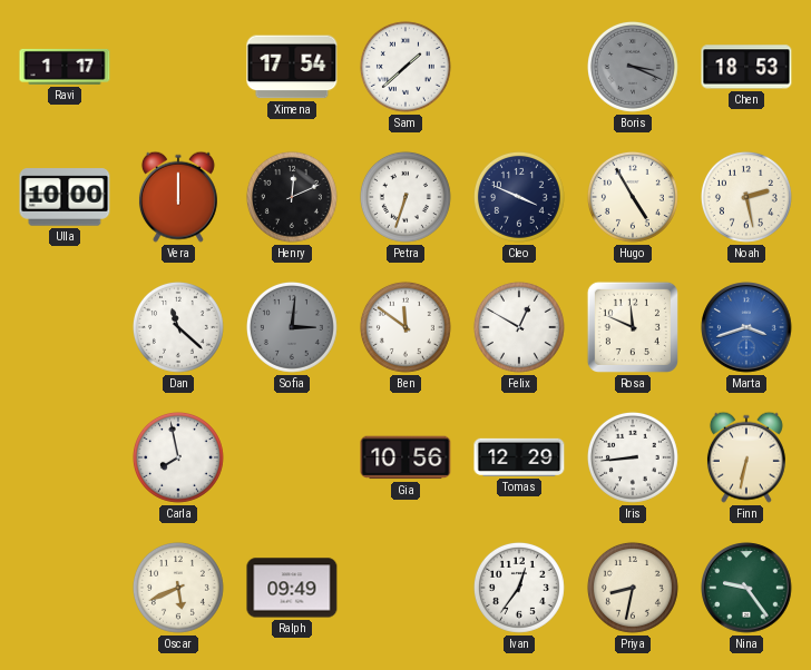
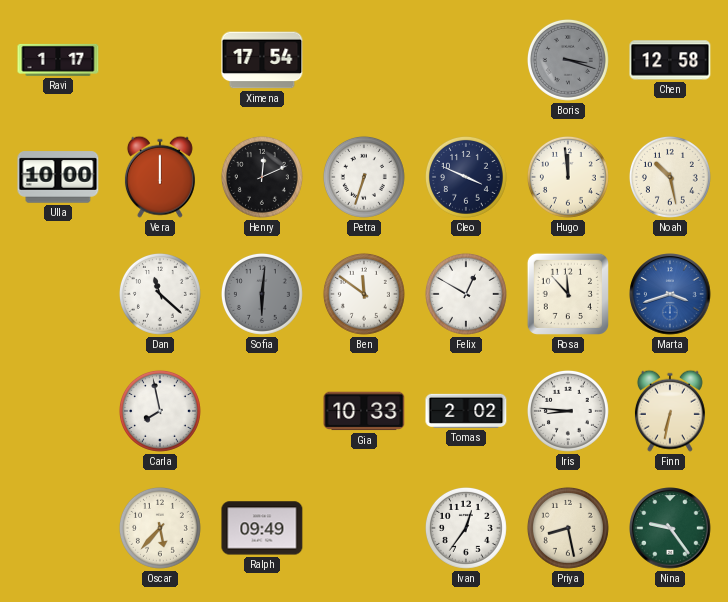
Sam: 1:38 -> none
Boris: 3:19 -> 3:18
Chen: 18:53 -> 12:58
Hugo: 4:55 -> 11:59
Noah: 2:28 -> 10:28
Sofia: 3:01 -> 6:01
Rosa: 11:49 -> 11:53
Gia: 10:56 -> 10:33
Tomas: 12:29 -> 2:02
Iris: 8:44 -> 8:46
Oscar: 5:41 -> 5:37
Priya: 8:32 -> 8:28
